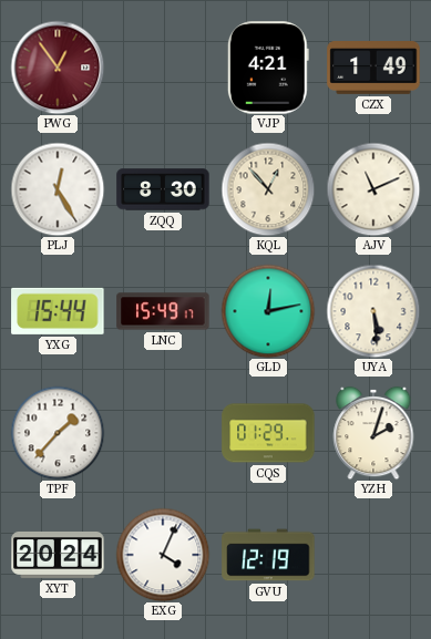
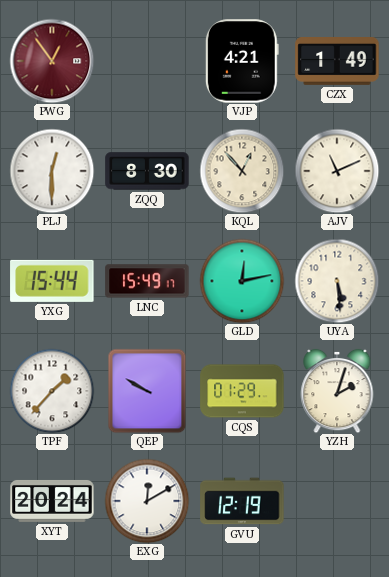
PLJ: 12:25 -> 12:30
QEP: none -> 9:50
EXG: 4:04 -> 12:10
